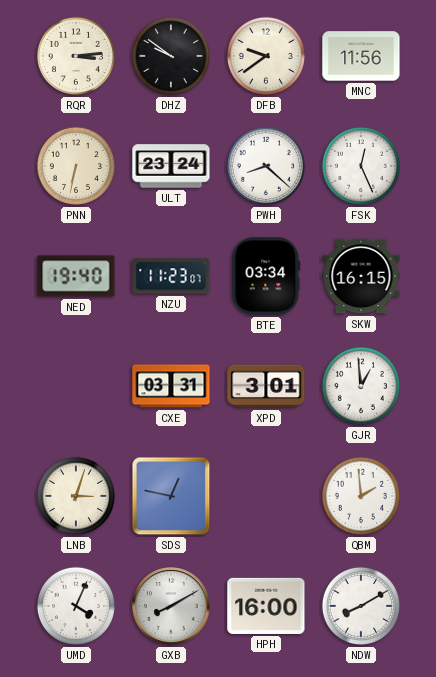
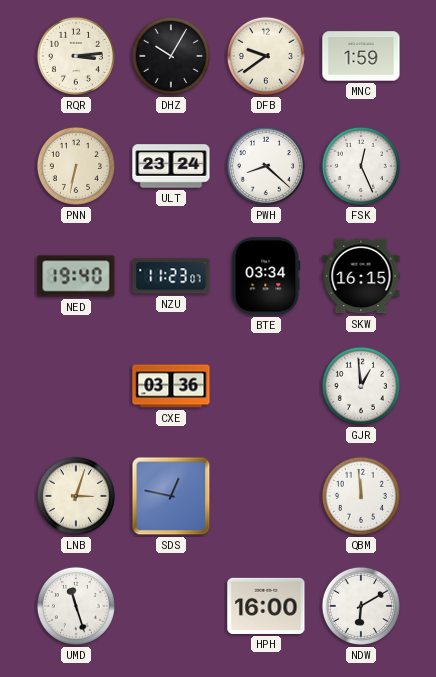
DHZ: 9:51 -> 10:05
MNC: 11:56 -> 1:59
CXE: 03:31 -> 03:36
XPD: 3:01 -> none
QBM: 1:59 -> 11:59
UMD: 4:04 -> 11:27
GXB: 8:10 -> none
NDW: 8:10 -> 6:10
